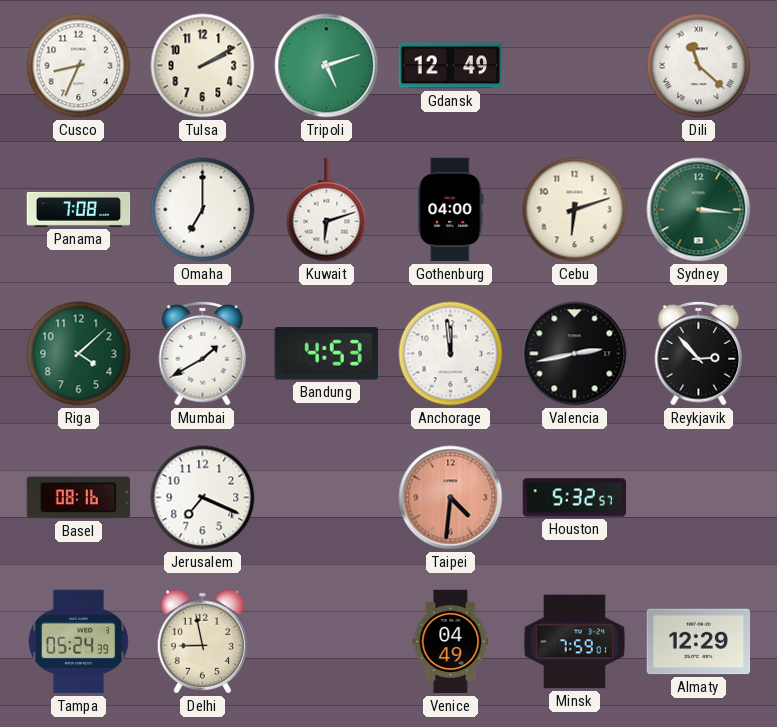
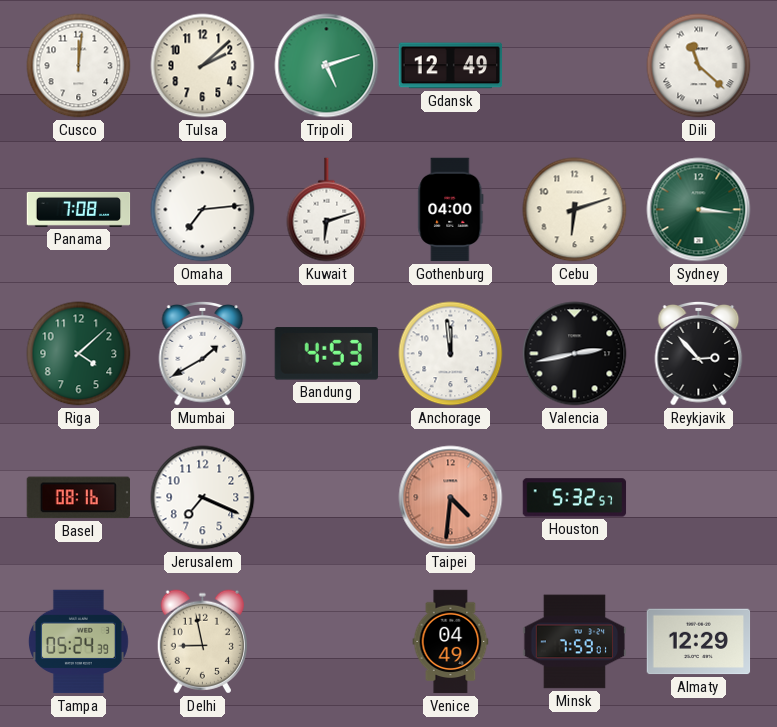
Cusco: 8:34 -> 12:01
Tulsa: 2:10 -> 2:08
Omaha: 7:00 -> 7:14
